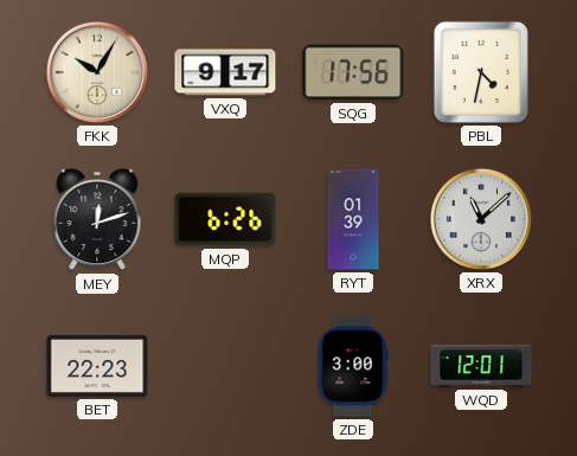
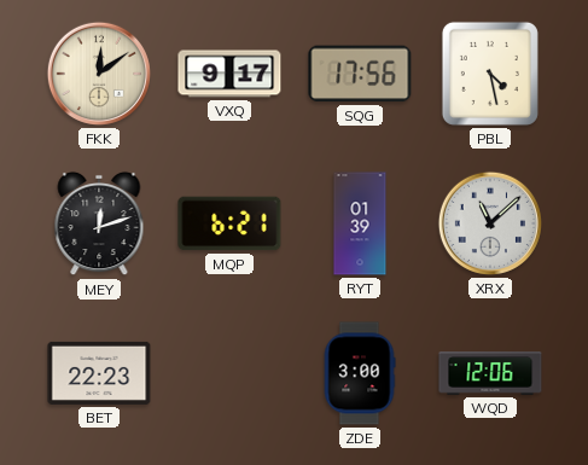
FKK: 10:05 -> 12:09
PBL: 4:32 -> 4:28
MQP: 6:26 -> 6:21
WQD: 12:01 -> 12:06
